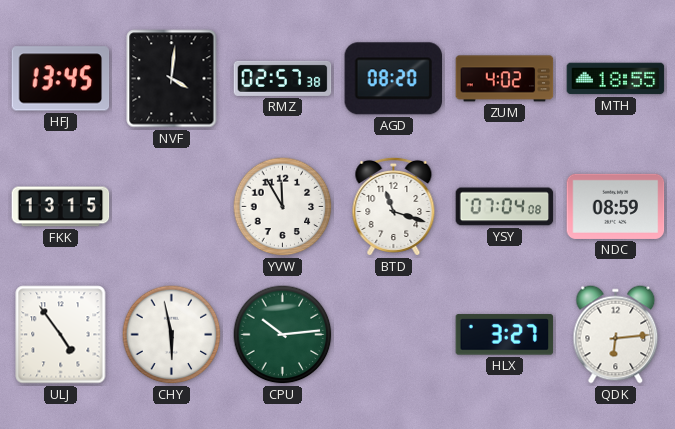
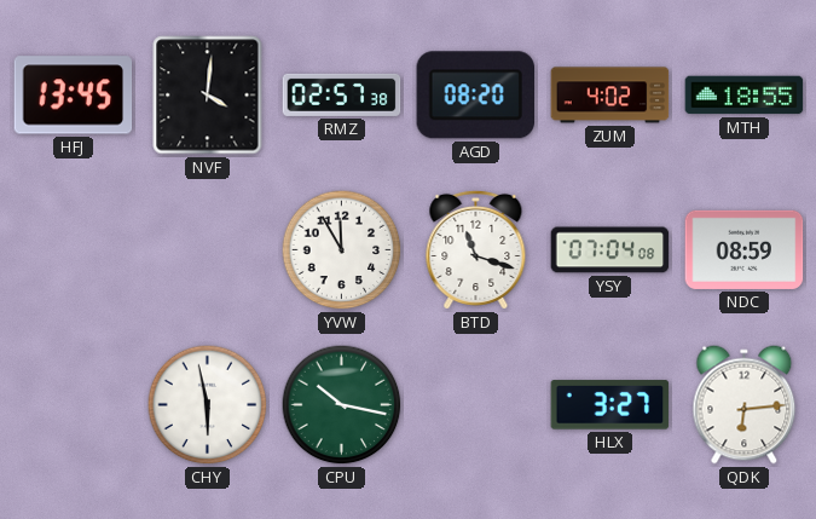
FKK: 13:15 -> none
ULJ: 4:54 -> none
CPU: 10:14 -> 10:17
